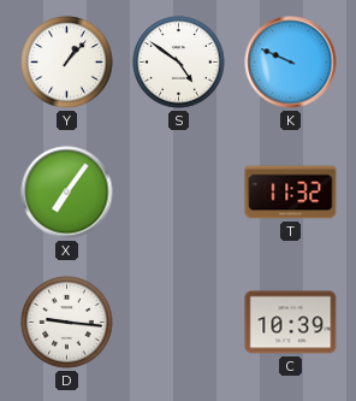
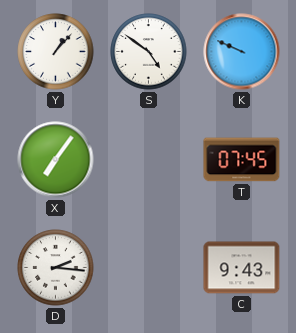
T: 11:32 -> 07:45
D: 9:16 -> 2:16
C: 10:39 -> 9:43
